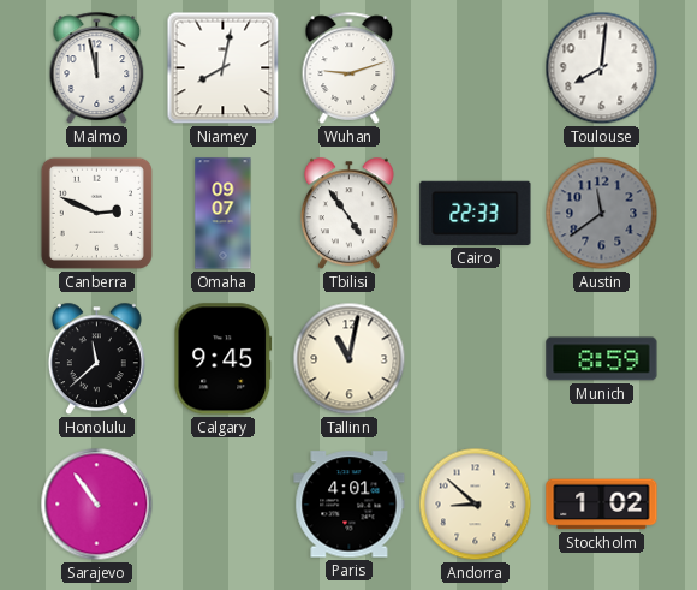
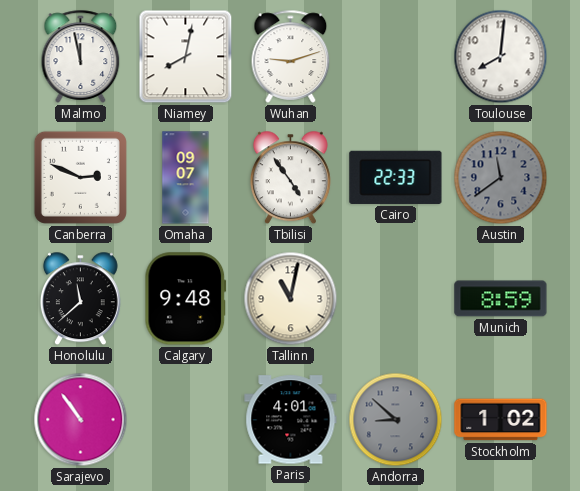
Calgary: 9:45 -> 9:48
Andorra dial: cream -> grey
